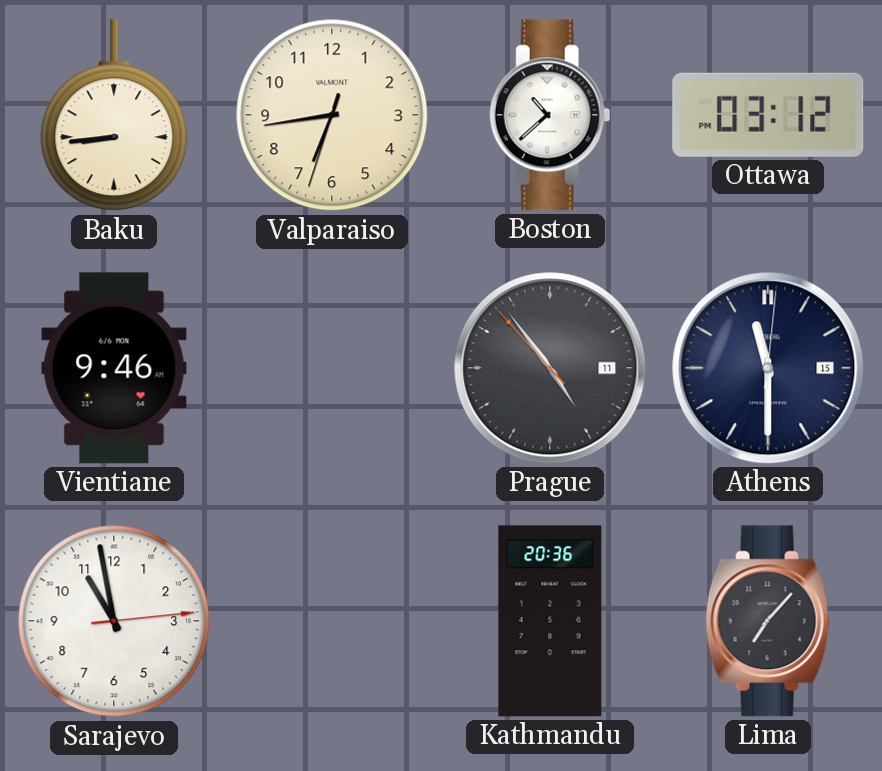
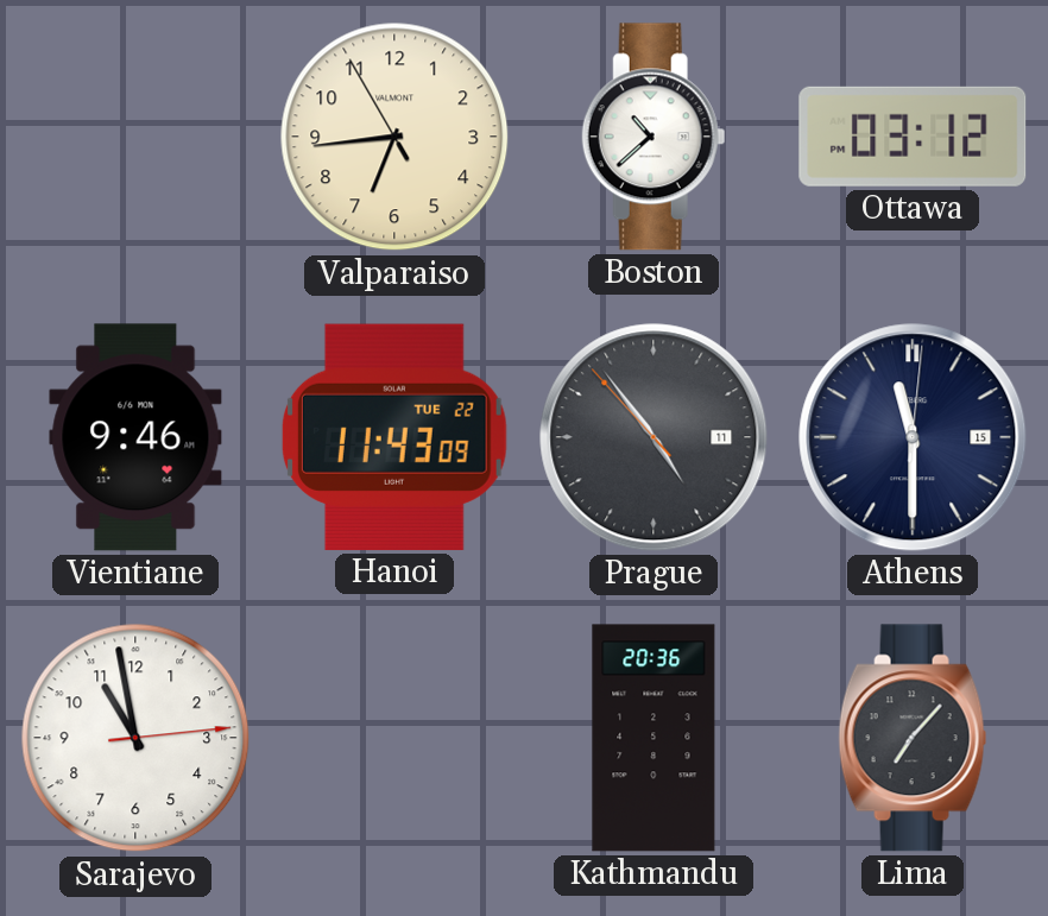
Baku: 8:44 -> none
Valparaiso: 6:43:33 -> 6:43:55
Hanoi: none -> 11:43
